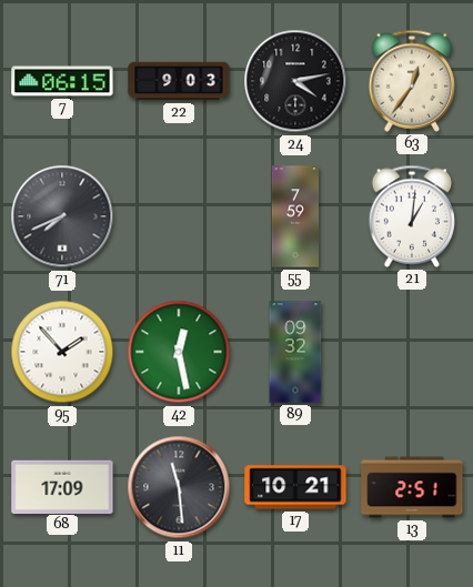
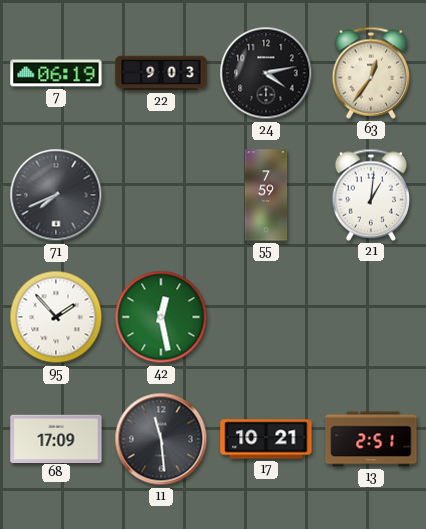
7: 06:15 -> 06:19
89: 09:32 -> none
